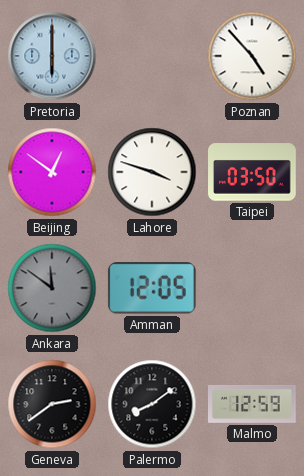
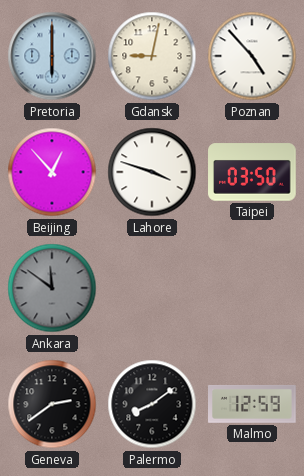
Gdansk: none -> 9:02
Beijing: 12:51 -> 12:53
Amman: 12:05 -> none
